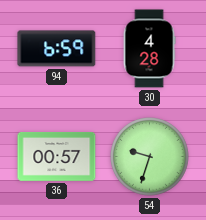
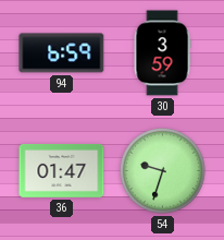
30: 4:28 -> 3:59
36: 00:57 -> 01:47
